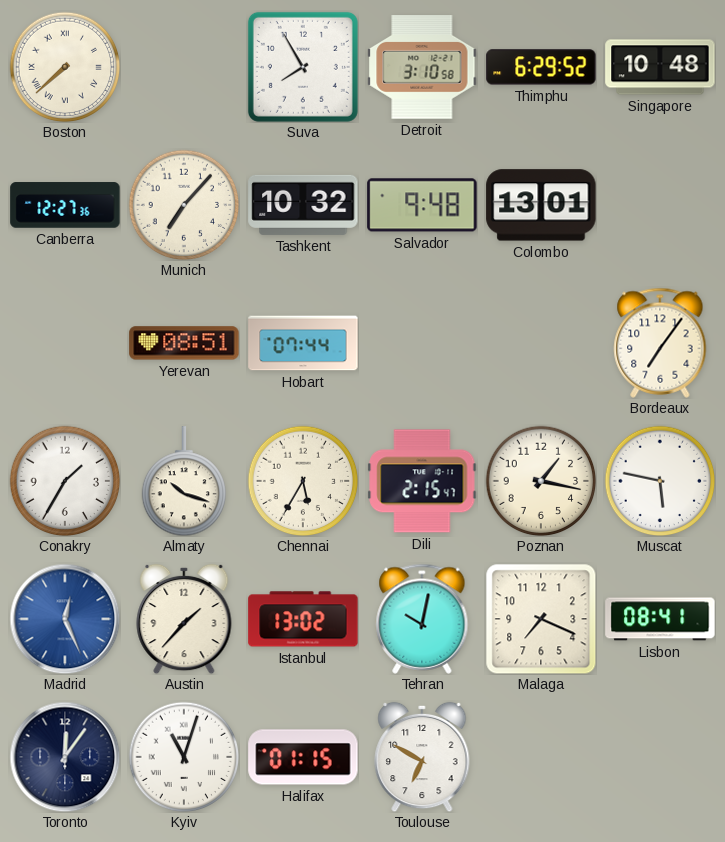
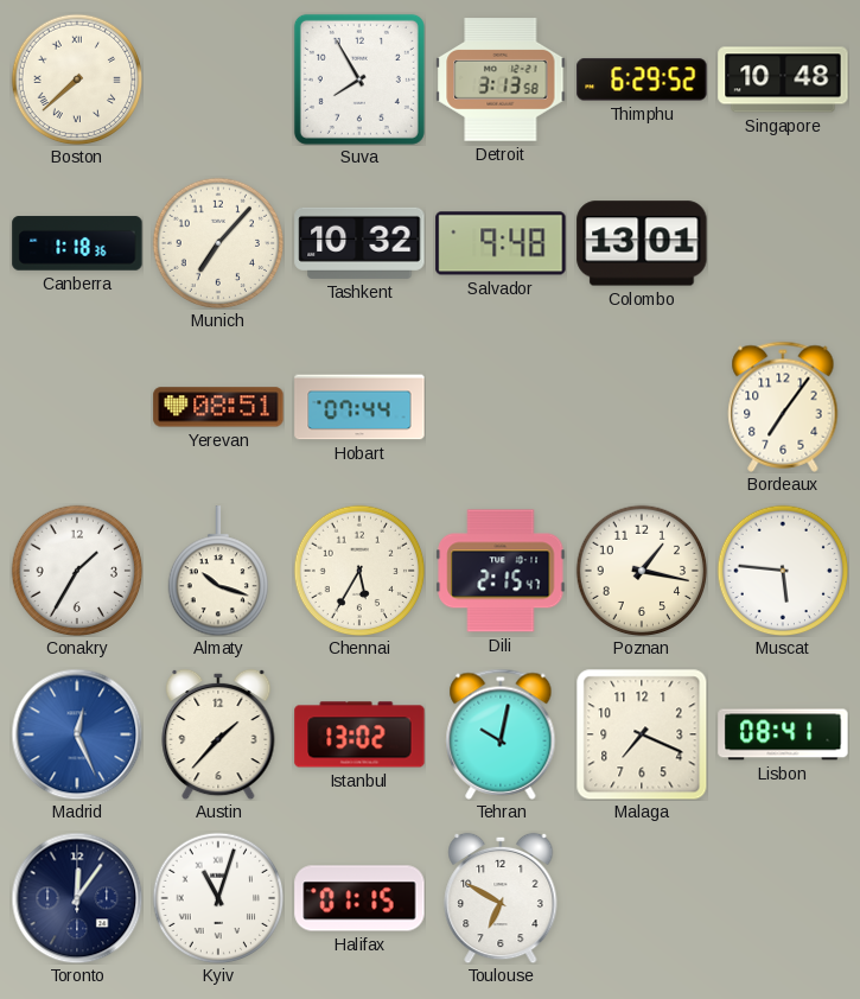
Detroit: 3:10 -> 3:13
Canberra: 12:27 -> 1:18
Muscat: 5:47 -> 5:46
